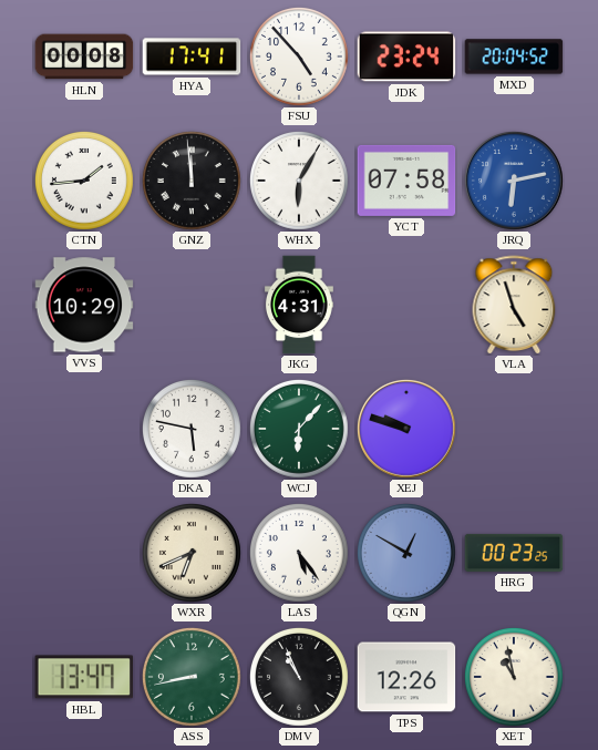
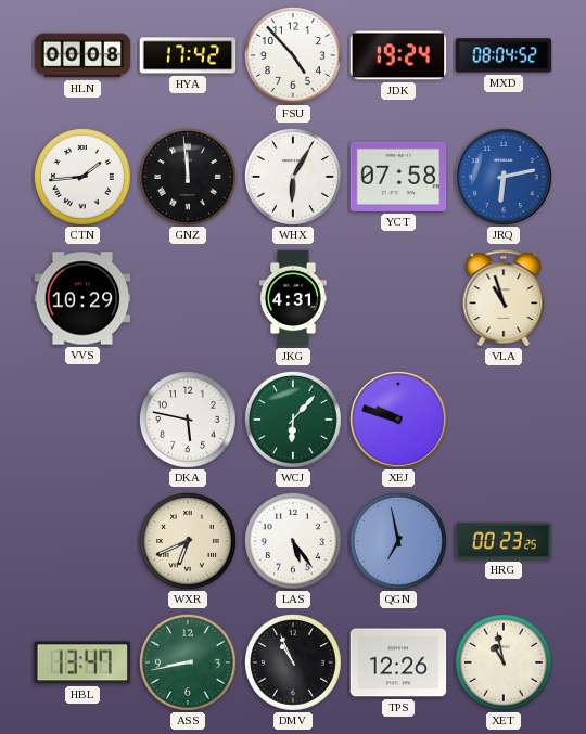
HYA: 17:41 -> 17:42
JDK: 23:24 -> 19:24
MXD: 20:04 -> 08:04
VLA: 4:57 -> 10:57
QGN: 12:50 -> 6:58
